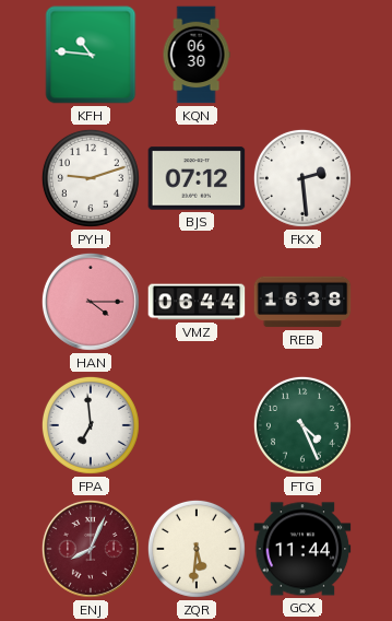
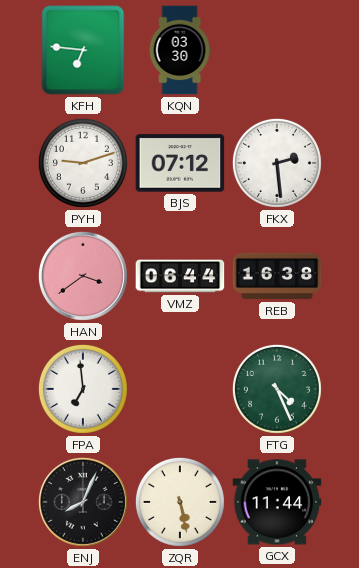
KFH: 10:46 -> 6:46
KQN: 06:30 -> 03:30
HAN: 4:15 -> 3:39
ENJ dial: burgundy -> black
ZQR: 5:31 -> 5:28
